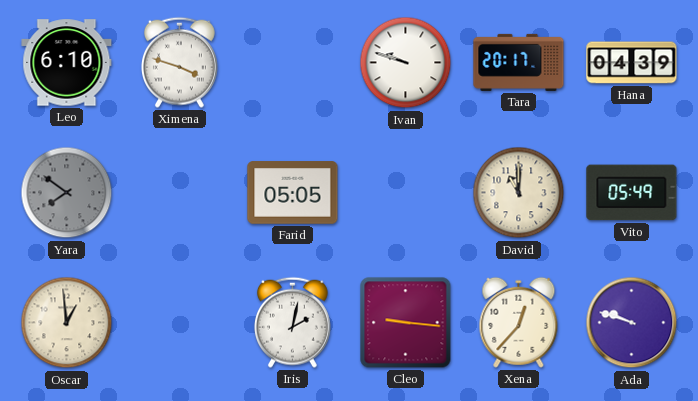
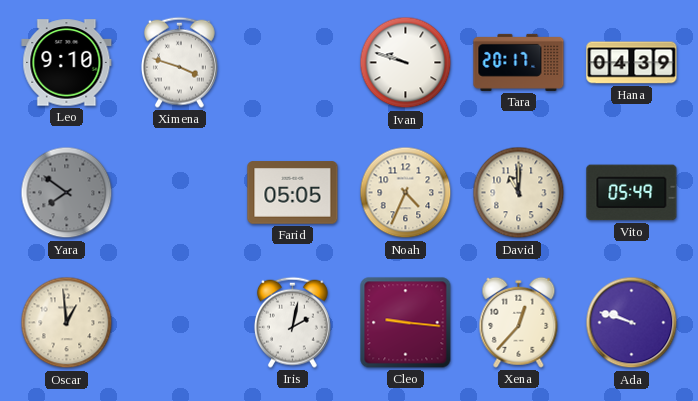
Leo: 6:10 -> 9:10
Noah: none -> 4:34
